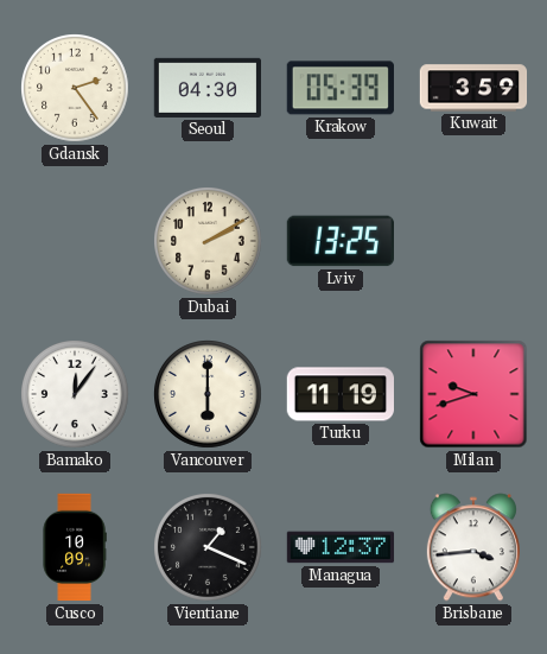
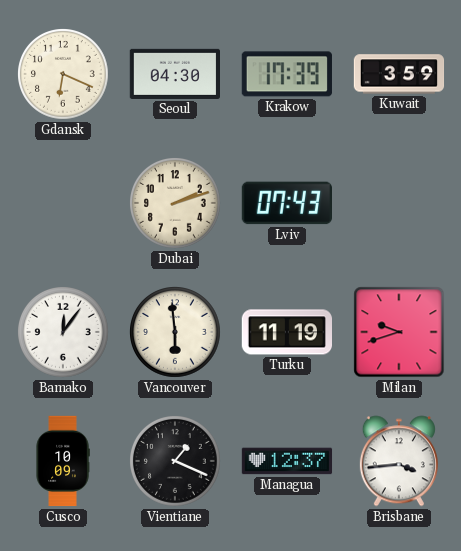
Gdansk: 2:24 -> 6:19
Krakow: 05:39 -> 17:39
Dubai: 2:10 -> 2:12
Lviv: 13:25 -> 07:43
Vancouver: 6:00 -> 5:59
